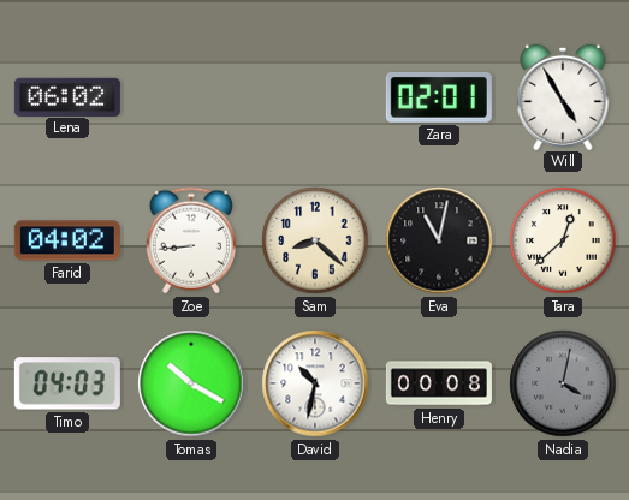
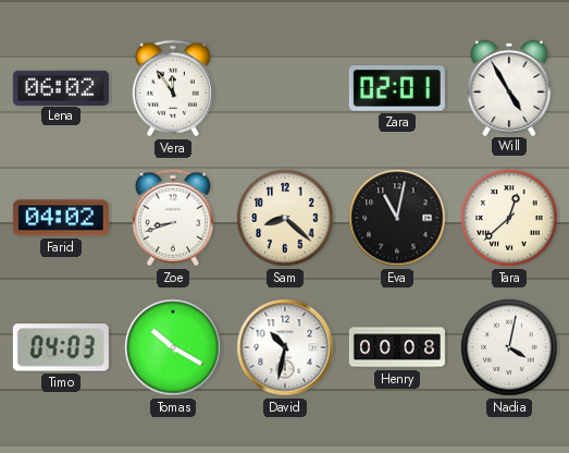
Vera: none -> 11:54
Zoe: 8:44 -> 8:42
Nadia dial: grey -> white
